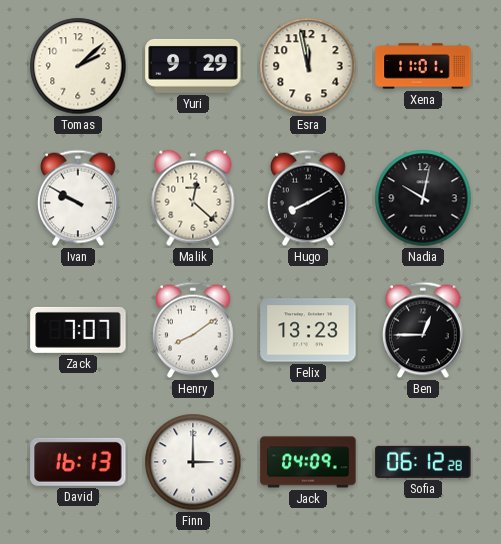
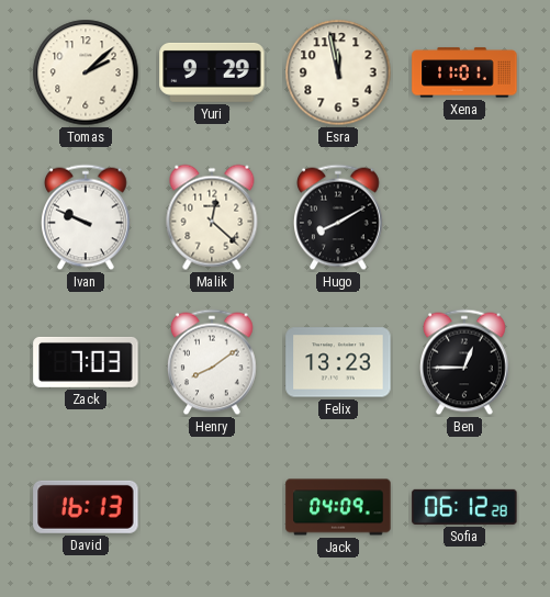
Ivan: 9:50 -> 9:49
Nadia: 10:02 -> none
Zack: 7:07 -> 7:03
Finn: 3:00 -> none
